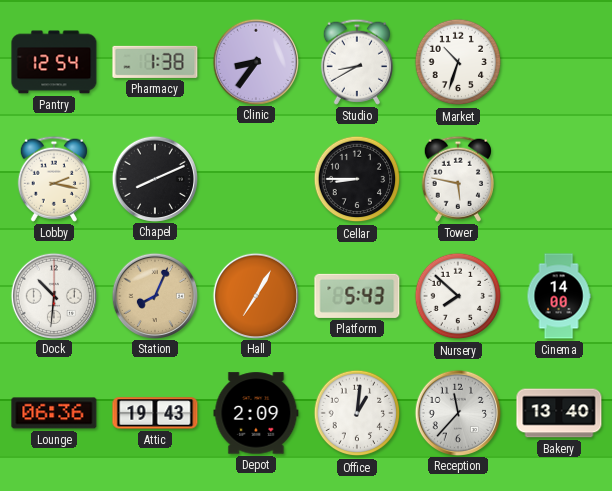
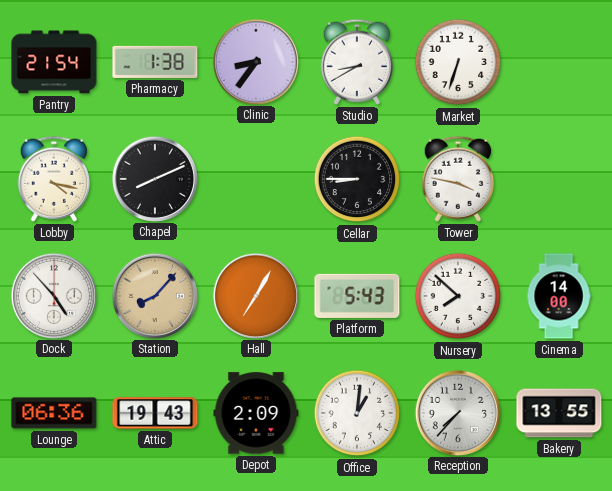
Pantry: 12:54 -> 21:54
Market: 10:33 -> 6:33
Lobby: 2:17 -> 4:17
Tower: 5:47 -> 3:47
Dock: 10:31 -> 4:53
Station: 8:04 -> 8:07
Reception: 11:37 -> 7:37
Bakery: 13:40 -> 13:55
